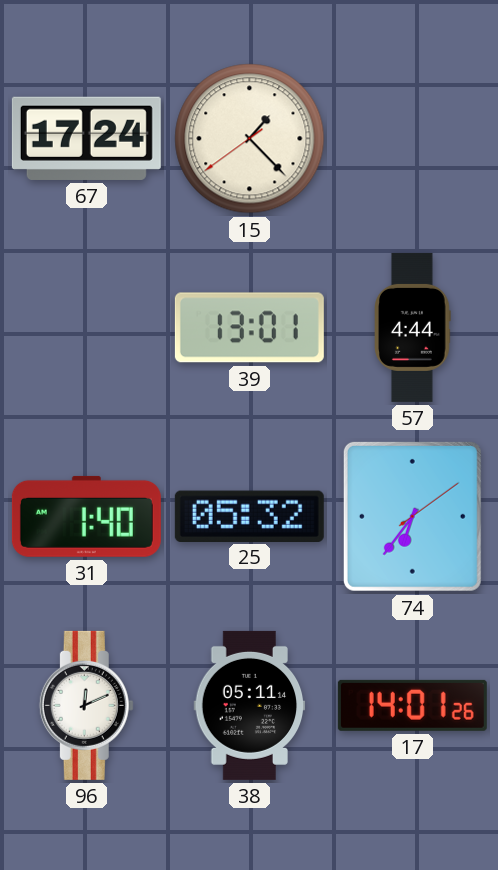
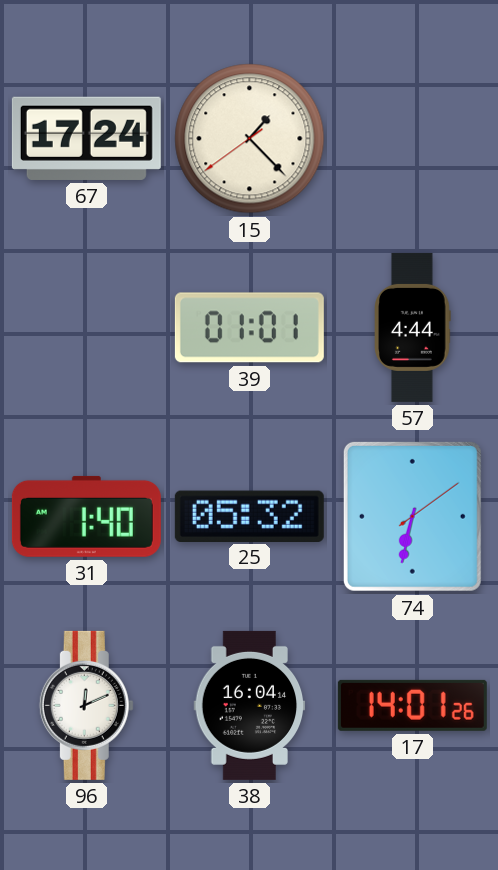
39: 13:01 -> 01:01
74: 6:36 -> 6:32
38: 05:11 -> 16:04
